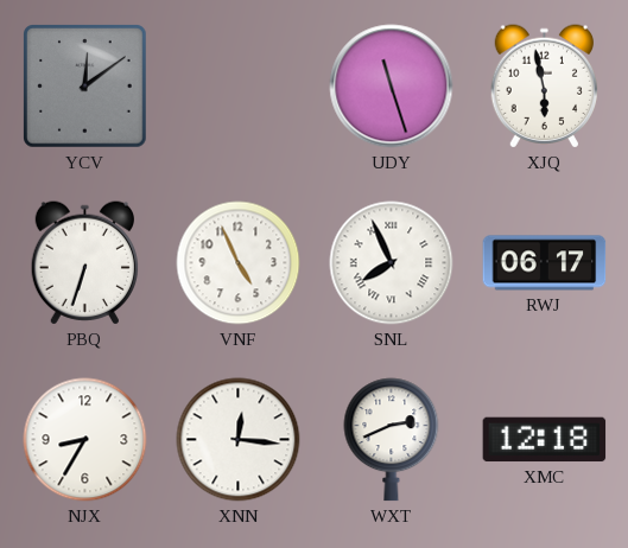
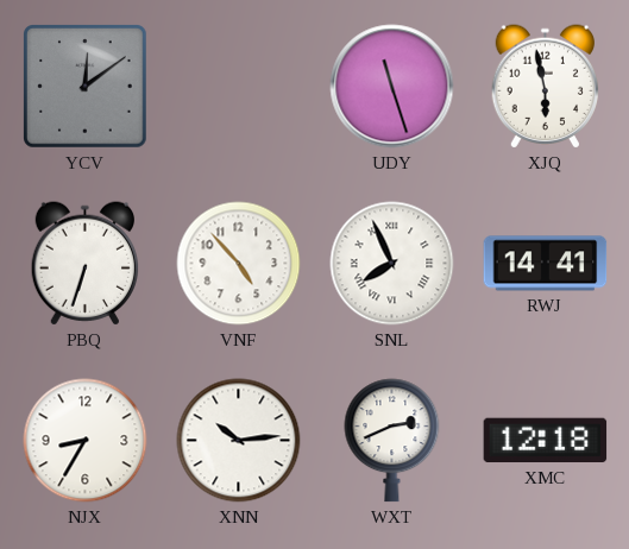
VNF: 4:56 -> 4:53
RWJ: 06:17 -> 14:41
XNN: 12:16 -> 10:14
